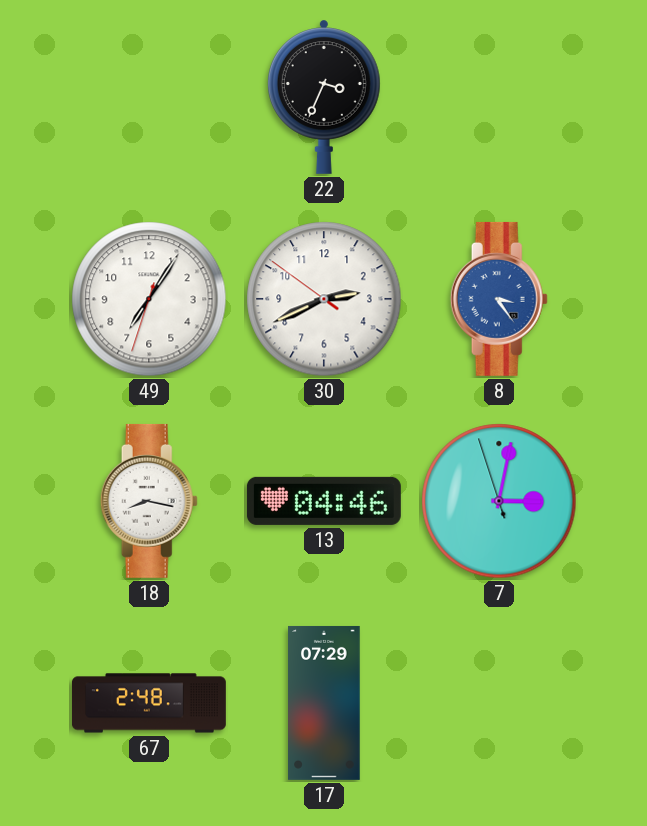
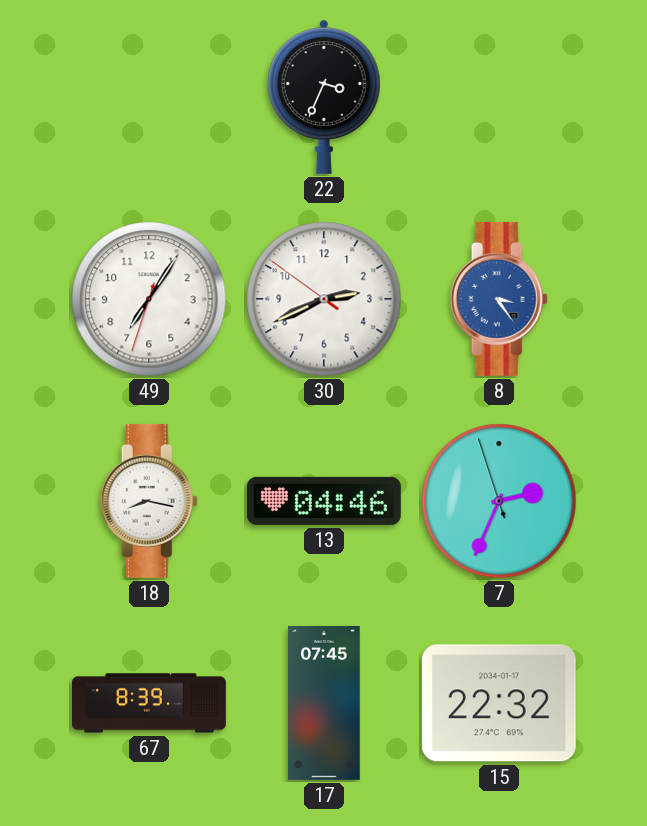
7: 3:01 -> 2:33
67: 2:48 -> 8:39
17: 07:29 -> 07:45
15: none -> 22:32
